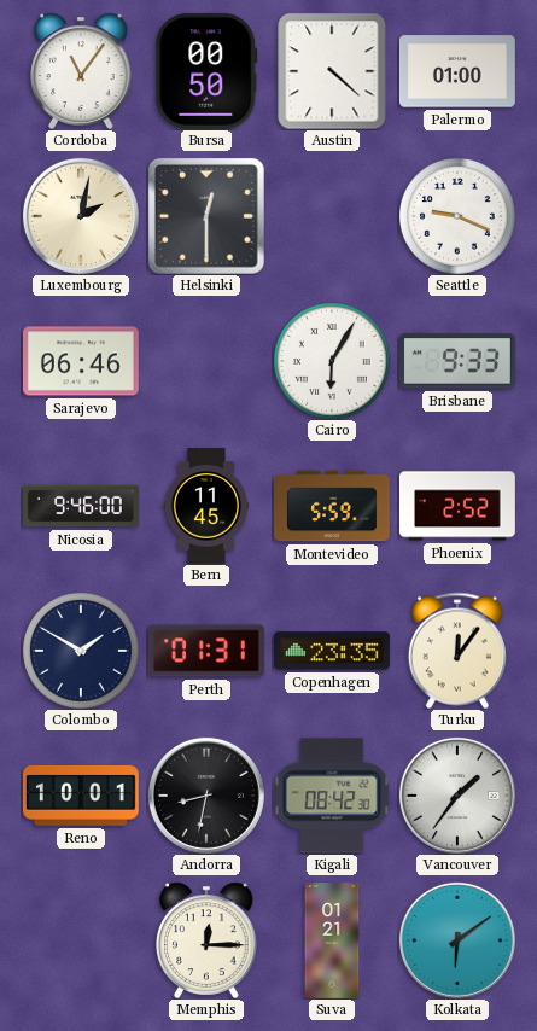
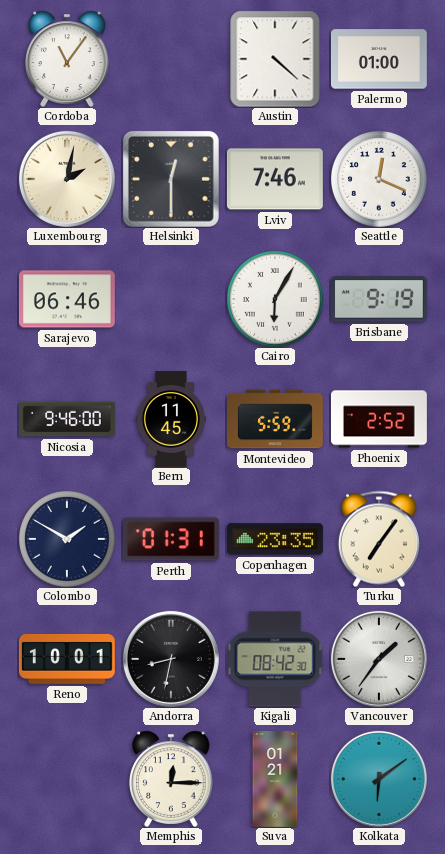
Bursa: 00:50 -> none
Lviv: none -> 7:46
Seattle: 9:19 -> 12:19
Brisbane: 9:33 -> 9:19
Turku: 12:06 -> 7:06
